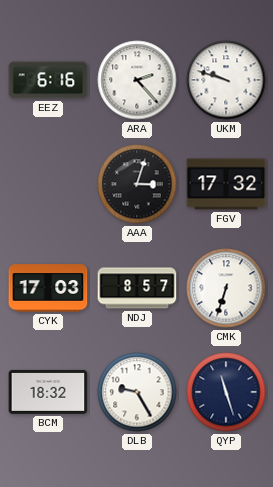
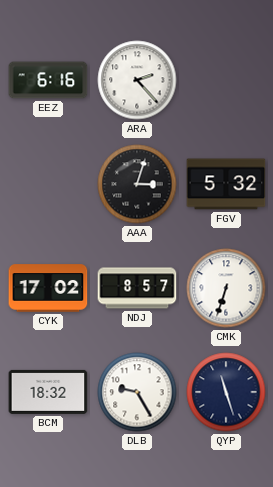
UKM: 9:48 -> none
FGV: 17:32 -> 5:32
CYK: 17:03 -> 17:02
